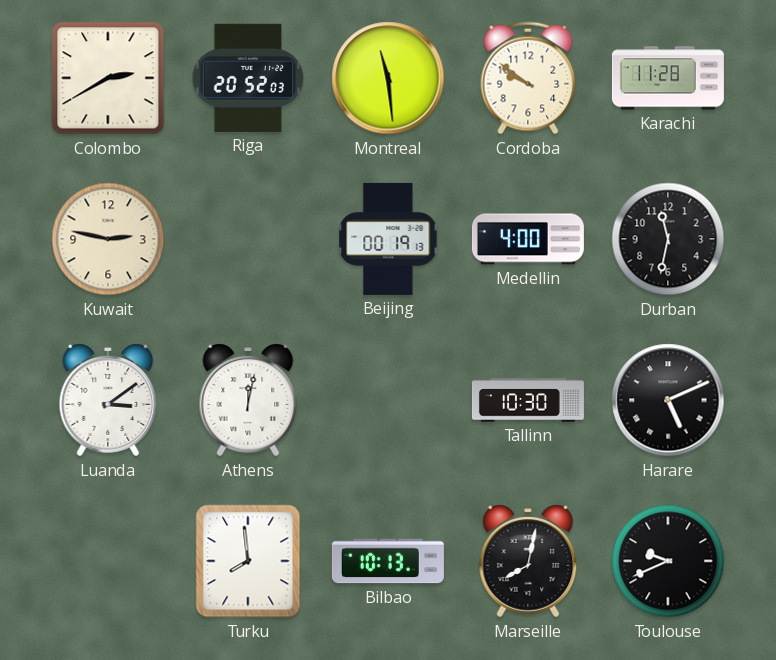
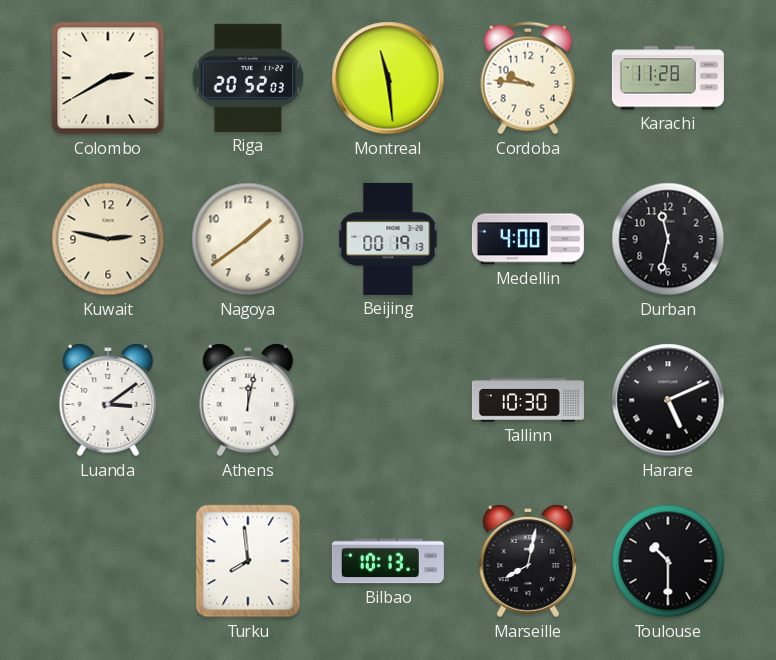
Cordoba: 9:51 -> 9:46
Nagoya: none -> 1:39
Toulouse: 9:41 -> 10:30
